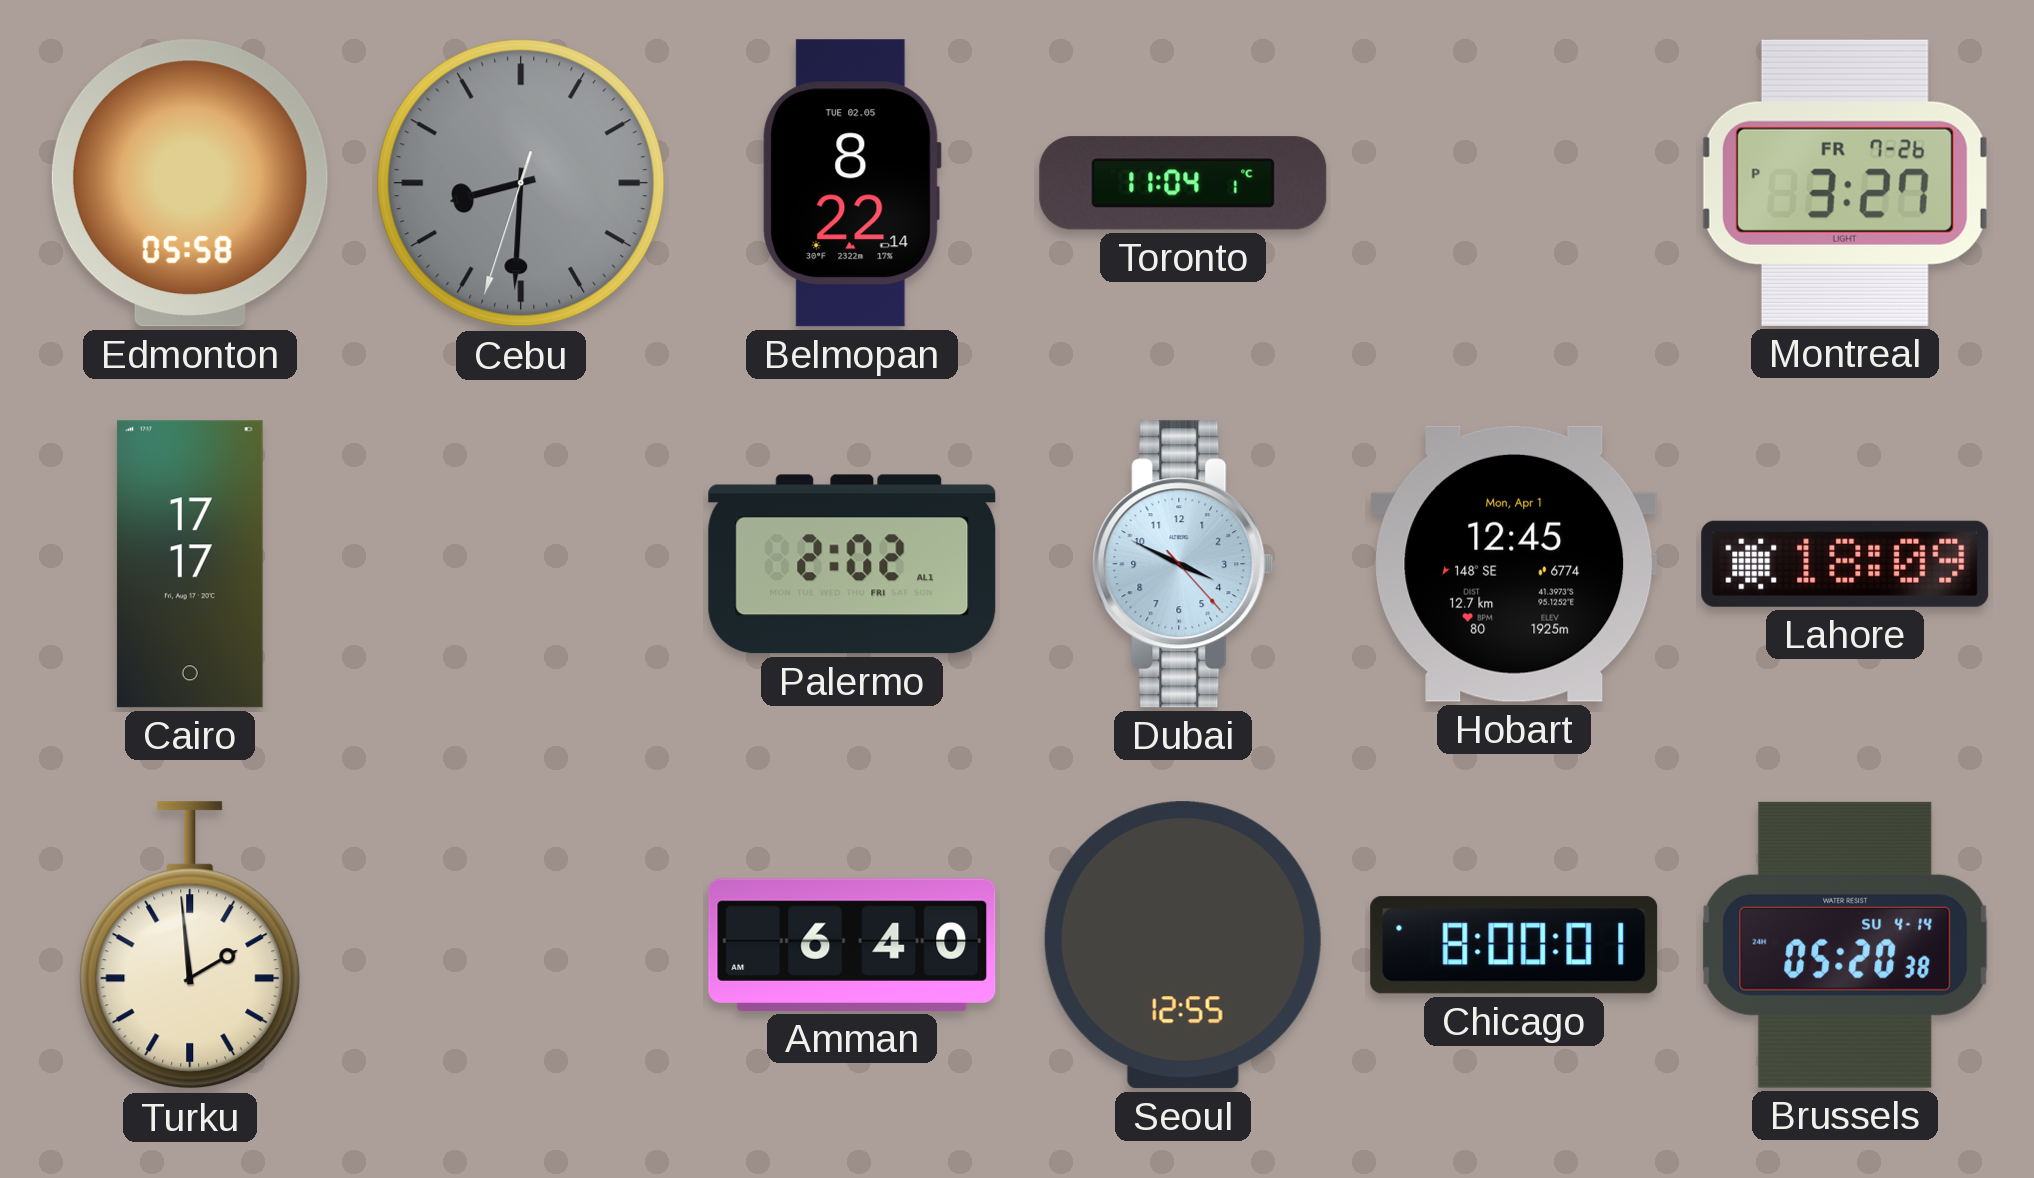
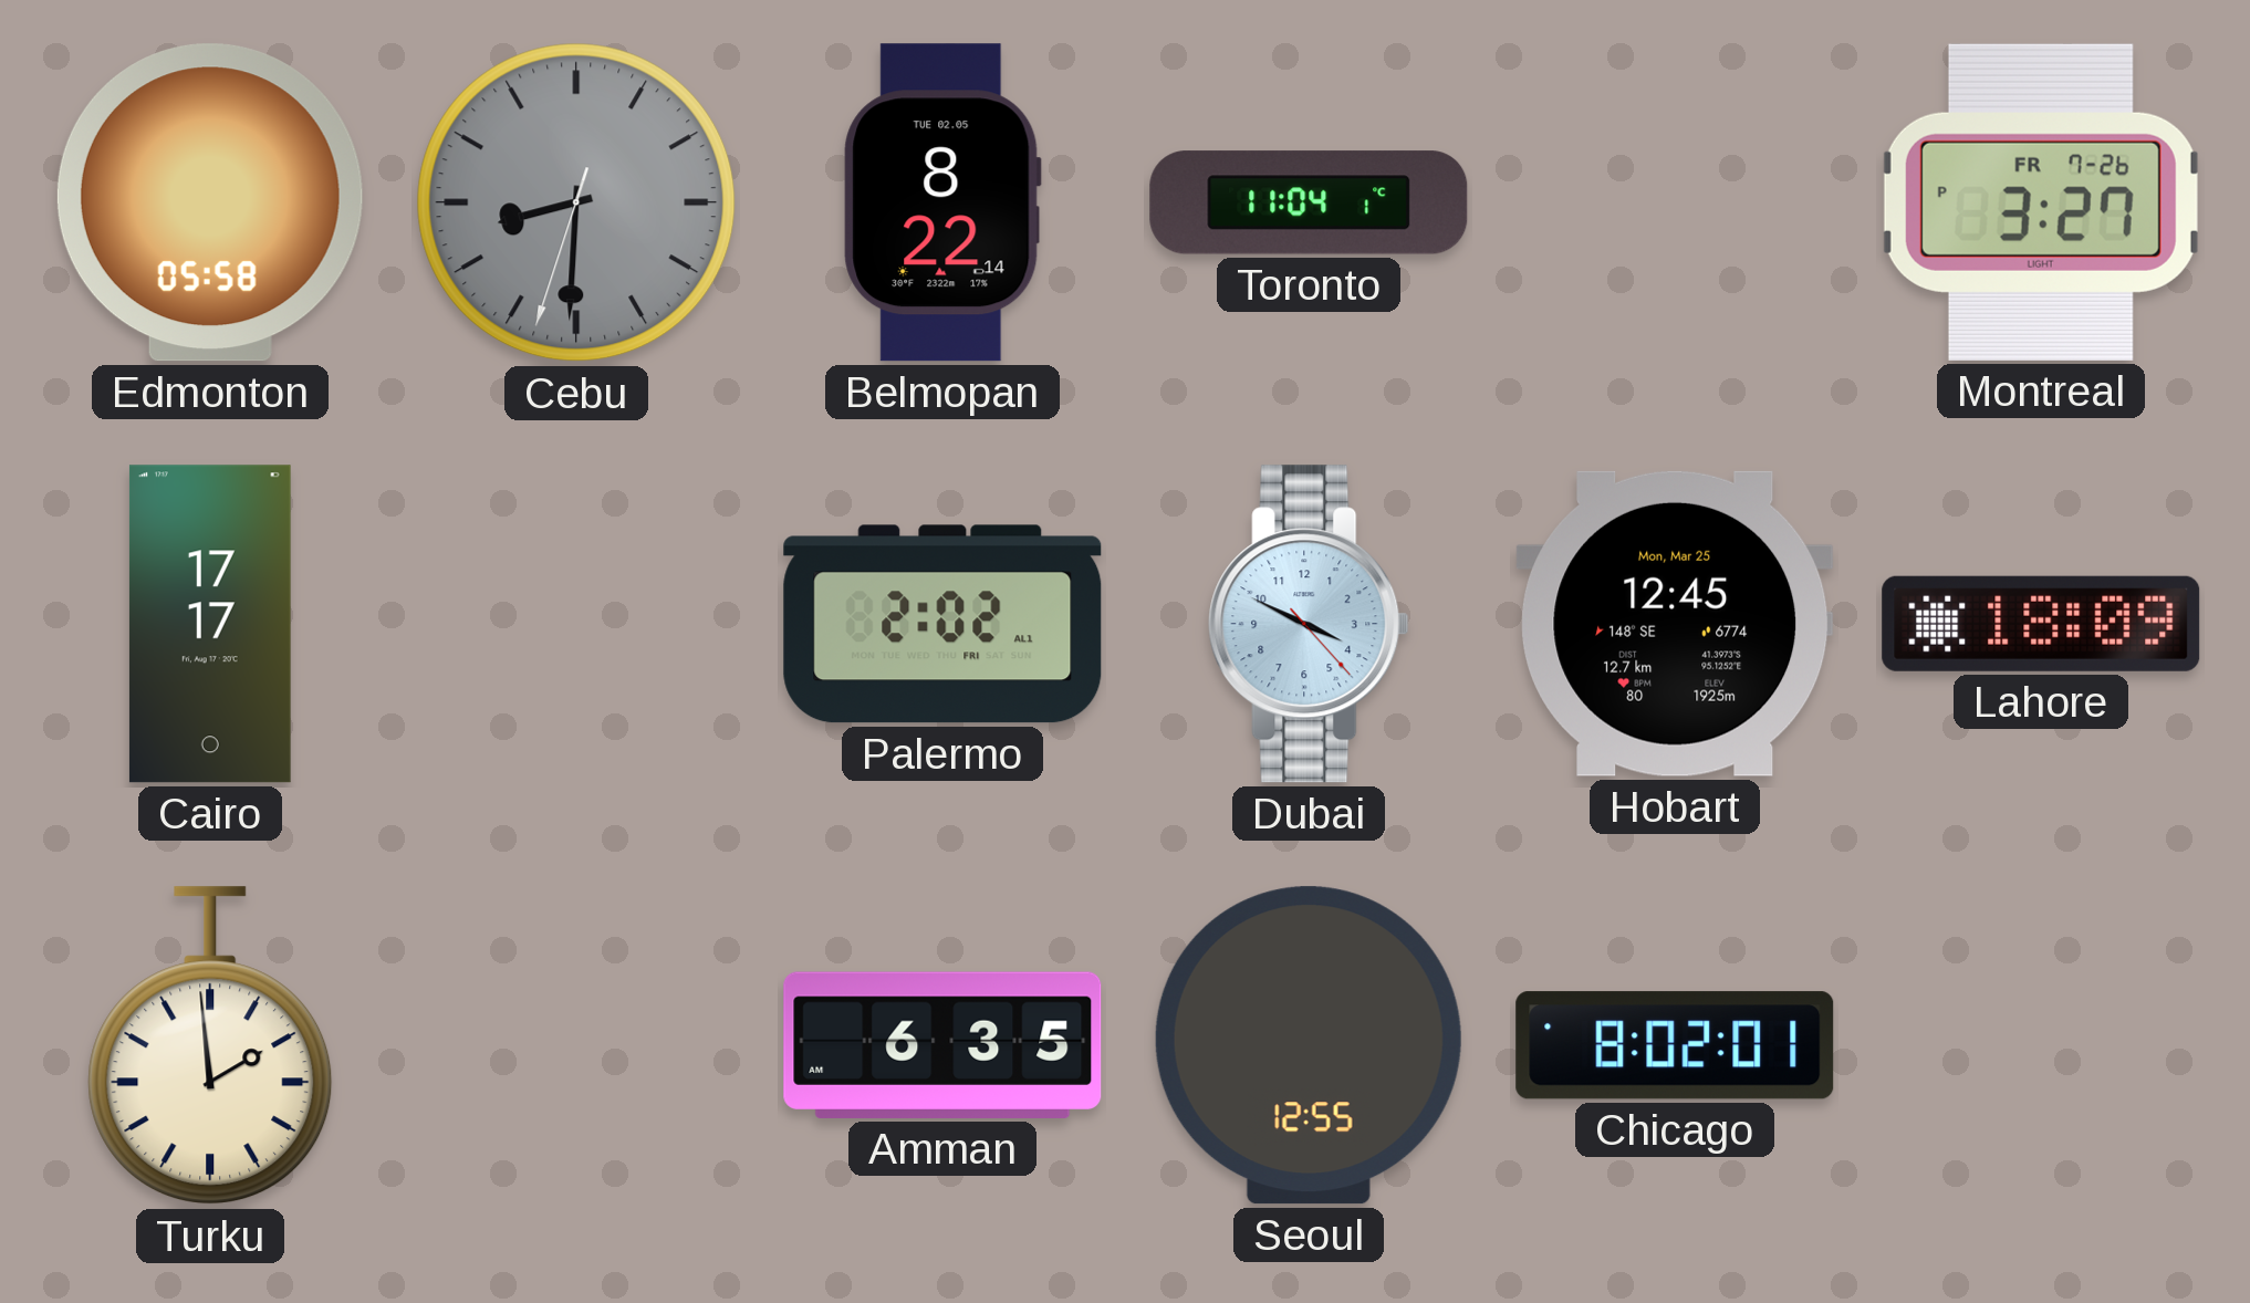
Hobart date: Mon, Apr 1 -> Mon, Mar 25
Amman: 6:40 -> 6:35
Chicago: 8:00 -> 8:02
Brussels: 05:20 -> none
